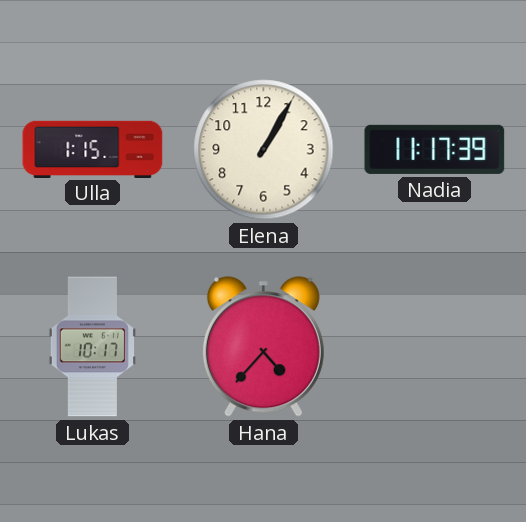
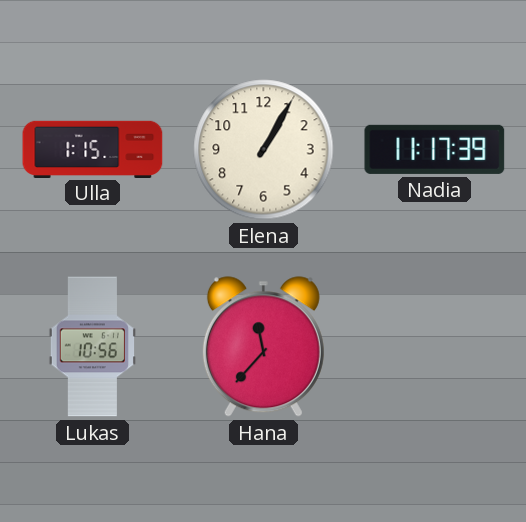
Lukas: 10:17 -> 10:56
Hana: 4:37 -> 11:37
